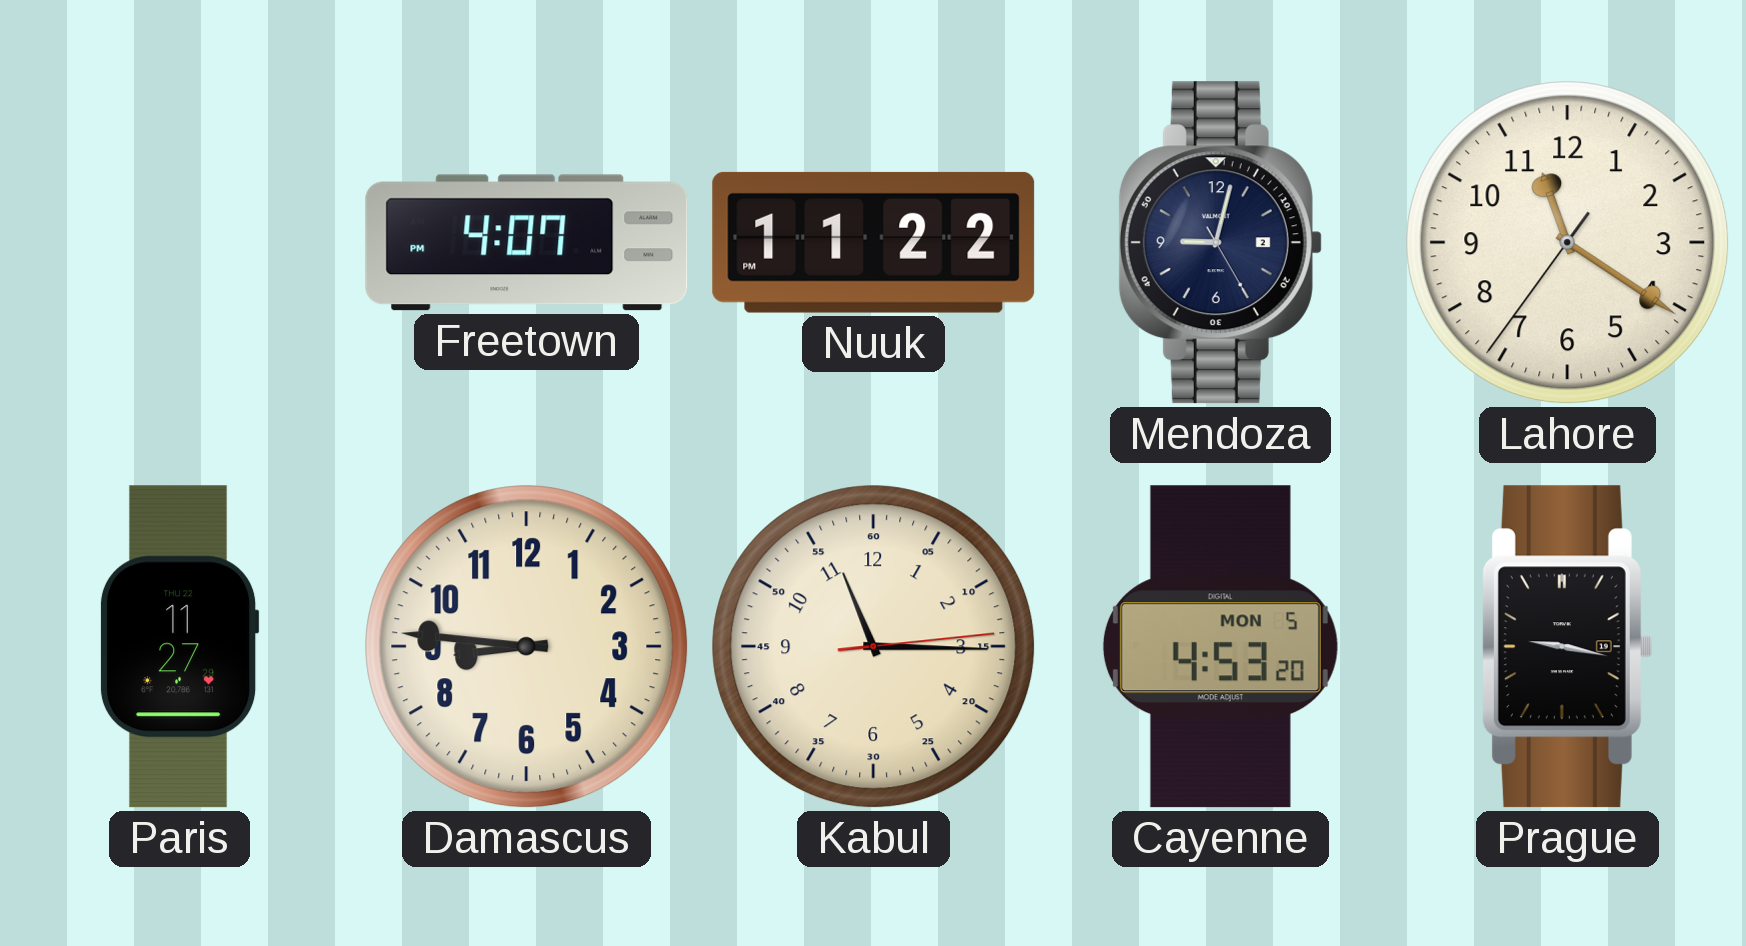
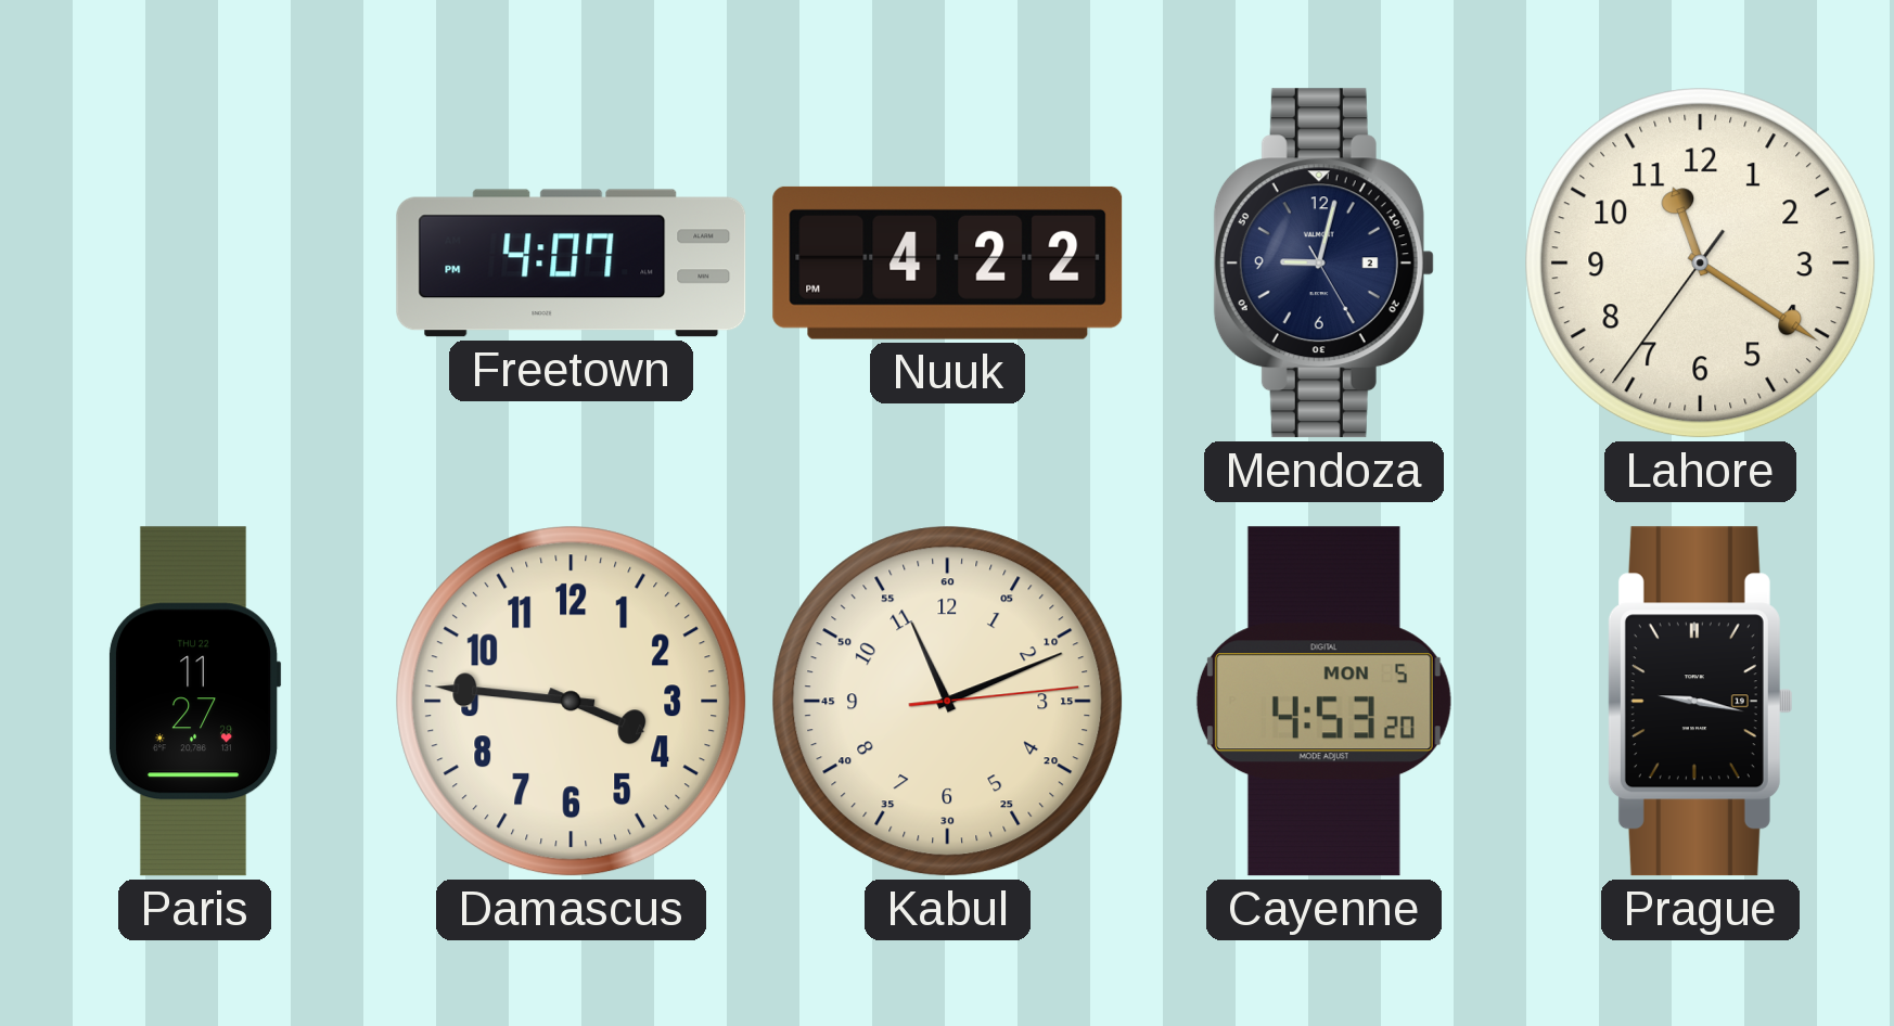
Nuuk: 11:22 -> 4:22
Damascus: 8:46 -> 3:46
Kabul: 11:15 -> 11:11
